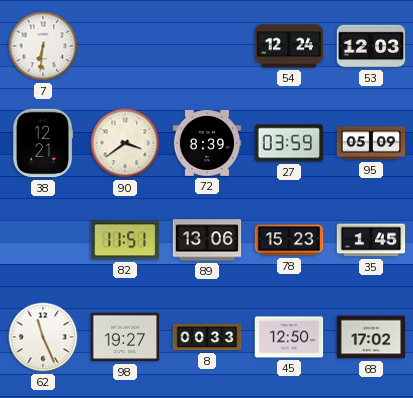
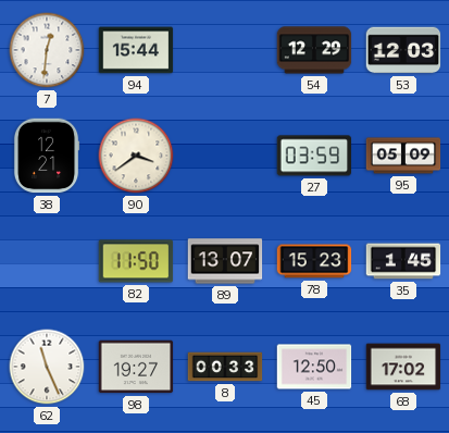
7: 6:31 -> 12:31
94: none -> 15:44
54: 12:24 -> 12:29
72: 8:39 -> none
82: 11:51 -> 11:50
89: 13:06 -> 13:07
